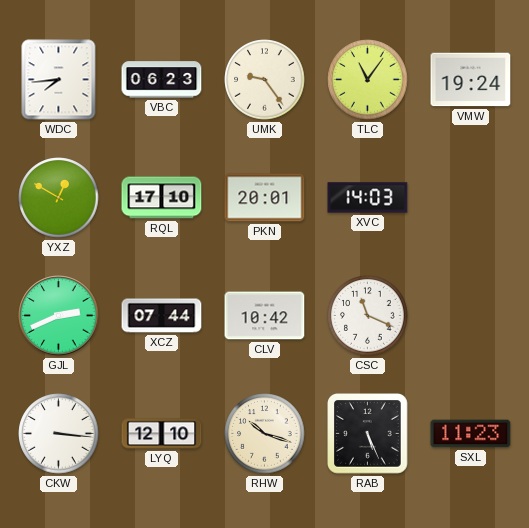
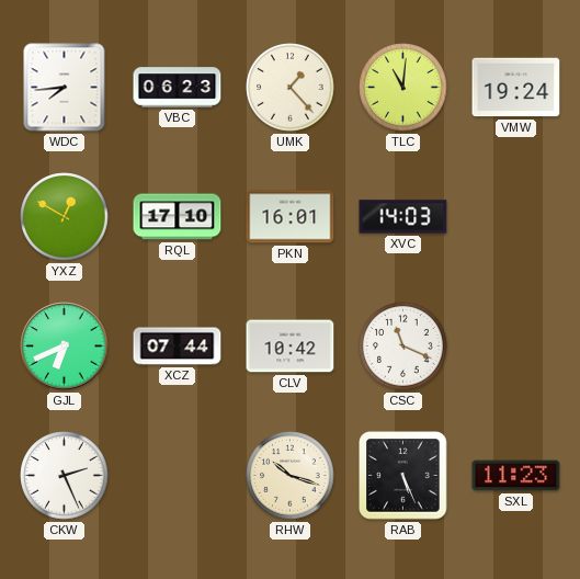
UMK: 9:24 -> 1:23
TLC: 11:06 -> 11:01
PKN: 20:01 -> 16:01
GJL: 2:41 -> 6:41
CKW: 3:16 -> 2:26
LYQ: 12:10 -> none
